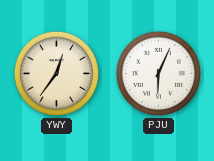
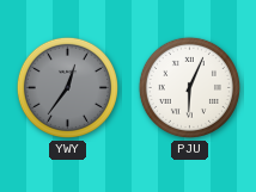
YWY dial: cream -> grey
